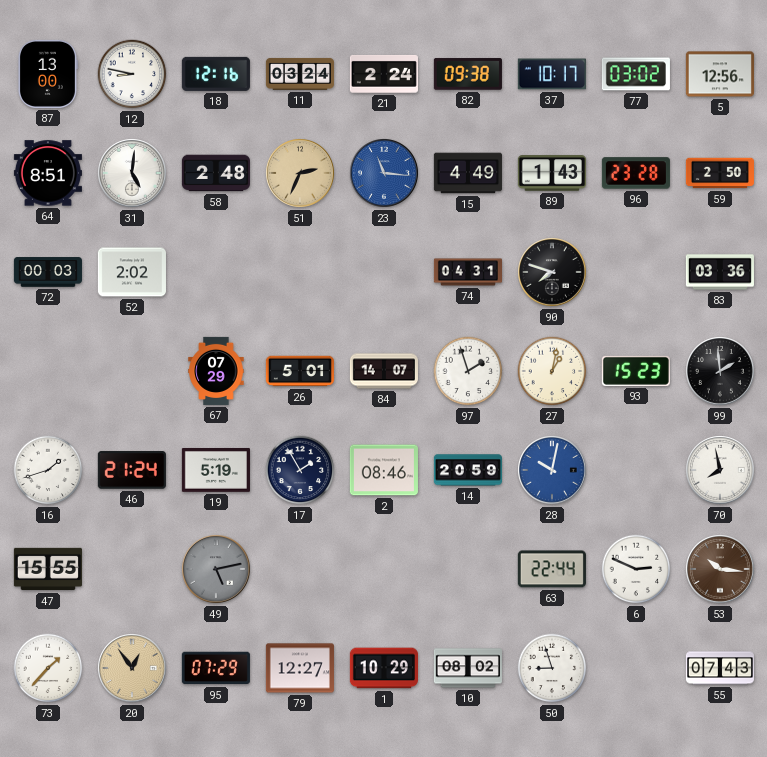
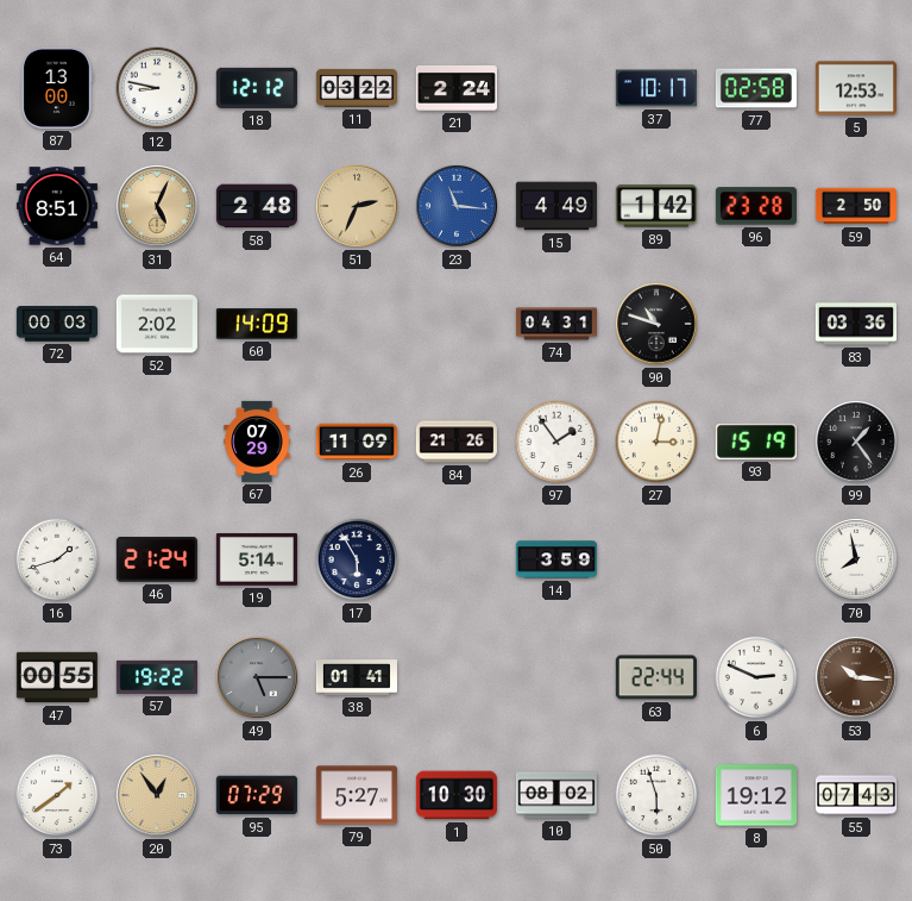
18: 12:16 -> 12:12
11: 03:24 -> 03:22
82: 09:38 -> none
77: 03:02 -> 02:58
5: 12:56 -> 12:53
31: 5:01 -> 5:04
31 dial: white -> champagne
89: 1:43 -> 1:42
60: none -> 14:09
90: 7:48 -> 10:48
26: 5:01 -> 11:09
84: 14:07 -> 21:26
97: 1:57 -> 1:54
27: 1:02 -> 3:02
93: 15:23 -> 15:19
99: 1:59 -> 1:24
19: 5:19 -> 5:14
17: 1:55 -> 5:55
2: 08:46 -> none
14: 20:59 -> 3:59
28: 10:02 -> none
47: 15:55 -> 00:55
57: none -> 19:22
49: 5:13 -> 5:15
38: none -> 01:41
73: 1:37 -> 1:39
79: 12:27 -> 5:27
1: 10:29 -> 10:30
50: 8:57 -> 5:57
8: none -> 19:12
